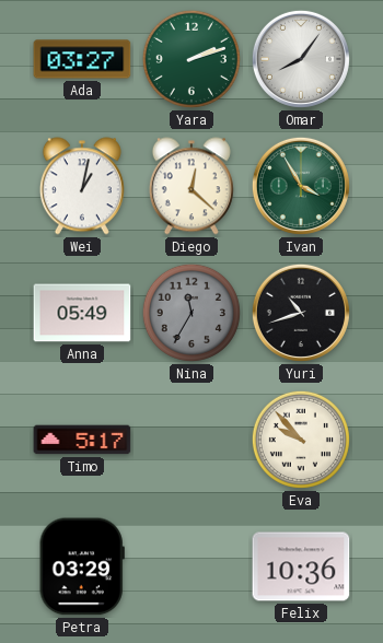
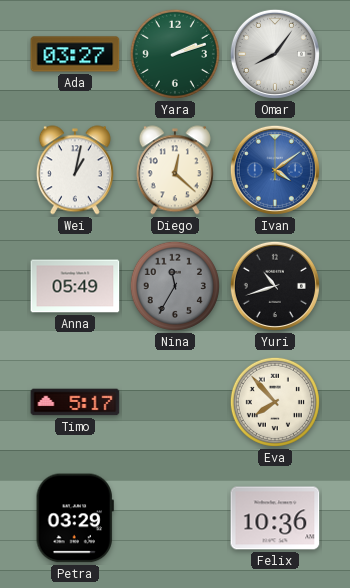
Ivan: 3:55 -> 4:09
Ivan dial: green -> blue
Eva: 9:53 -> 7:53
